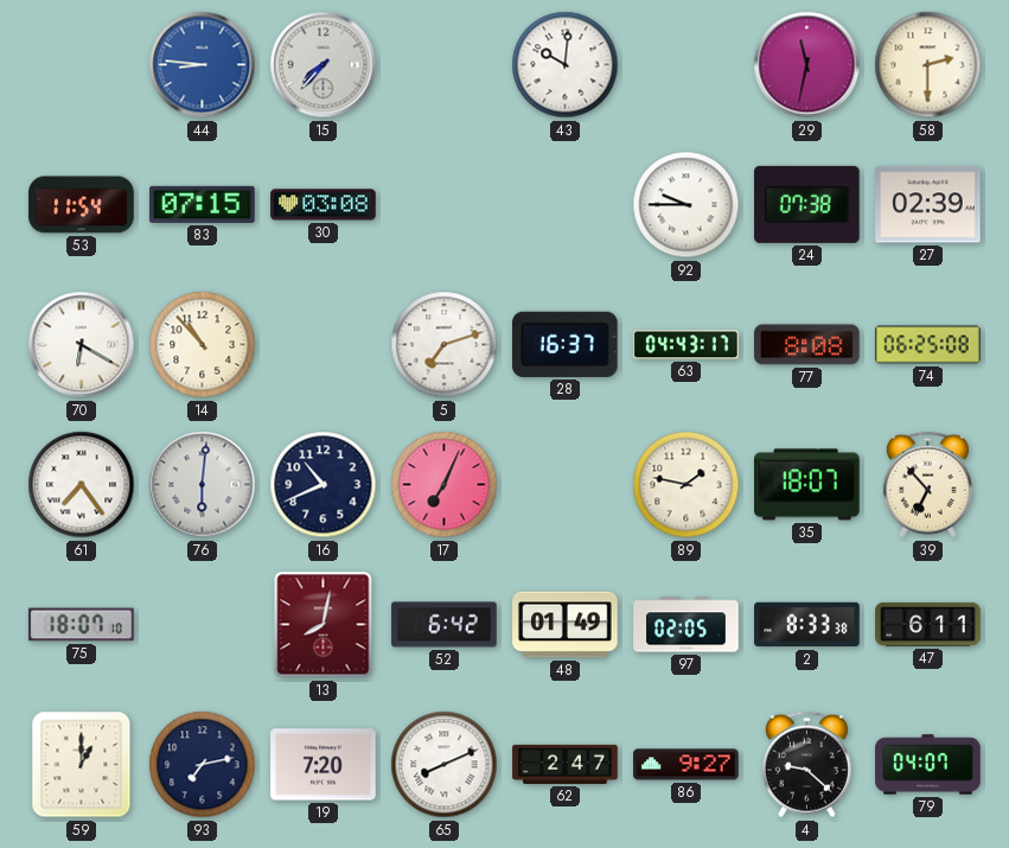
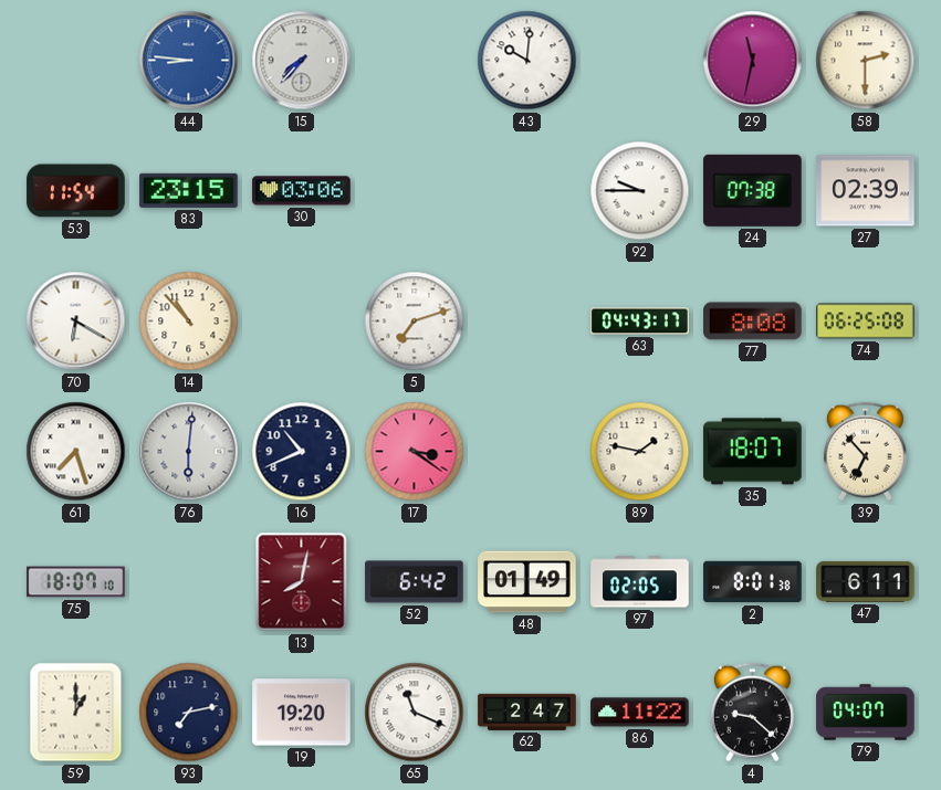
83: 07:15 -> 23:15
30: 03:08 -> 03:06
28: 16:37 -> none
61: 7:24 -> 7:27
17: 7:04 -> 3:21
2: 8:33 -> 8:01
19: 7:20 -> 19:20
65: 8:11 -> 11:19
86: 9:27 -> 11:22
